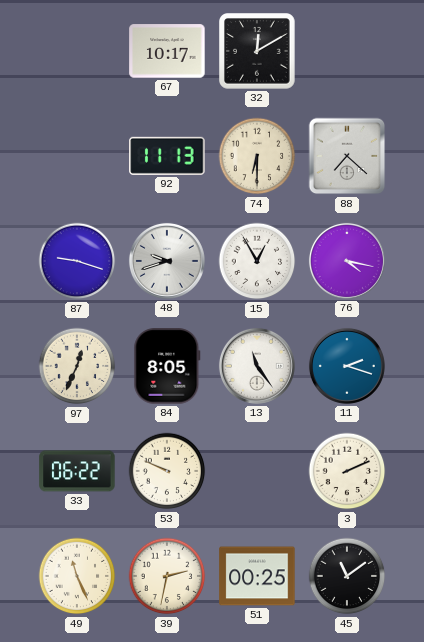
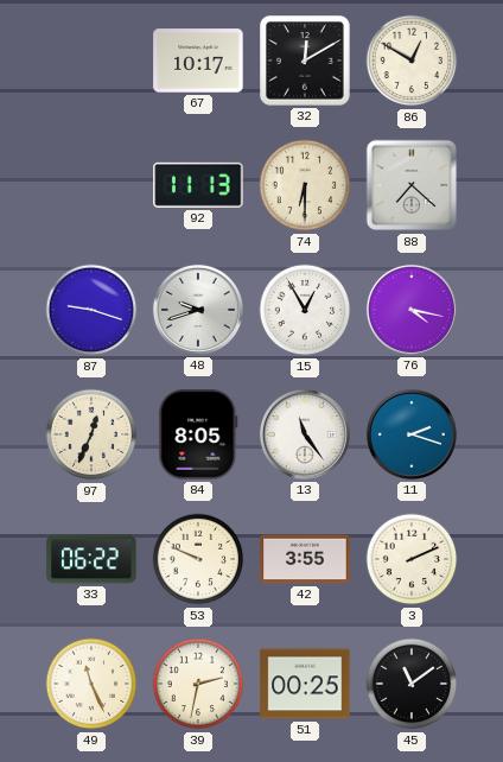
86: none -> 12:50
42: none -> 3:55
